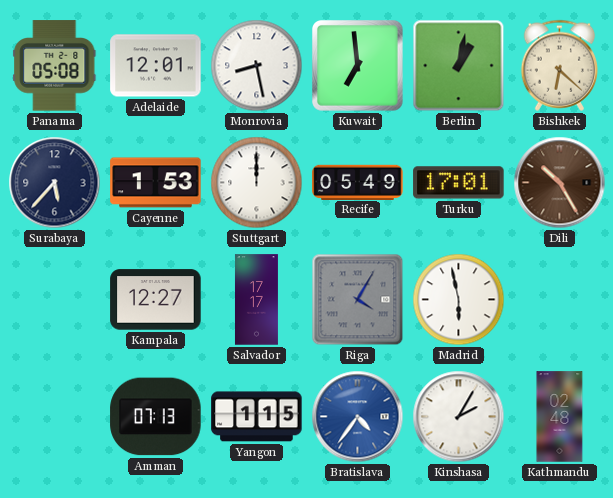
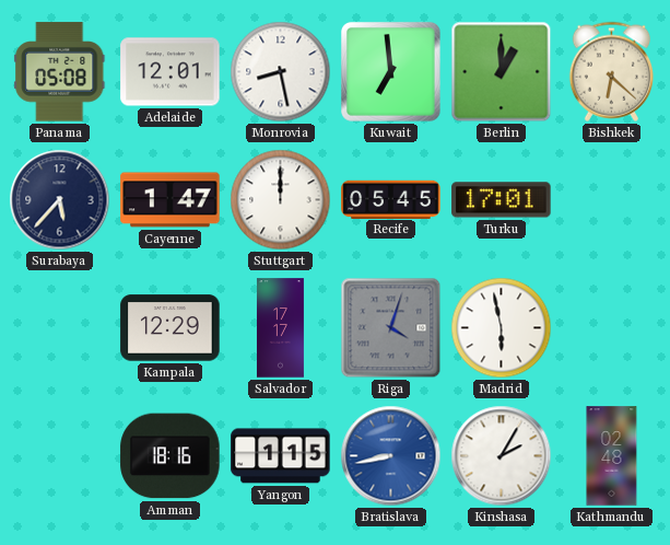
Berlin: 1:02 -> 1:00
Cayenne: 1:53 -> 1:47
Recife: 05:49 -> 05:45
Dili: 10:25 -> none
Kampala: 12:27 -> 12:29
Riga: 4:05 -> 4:03
Amman: 07:13 -> 18:16
Bratislava: 4:36 -> 8:43
